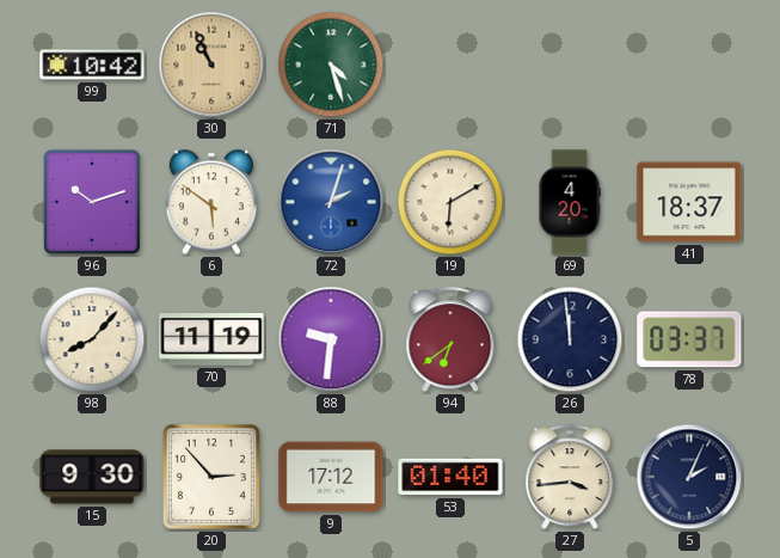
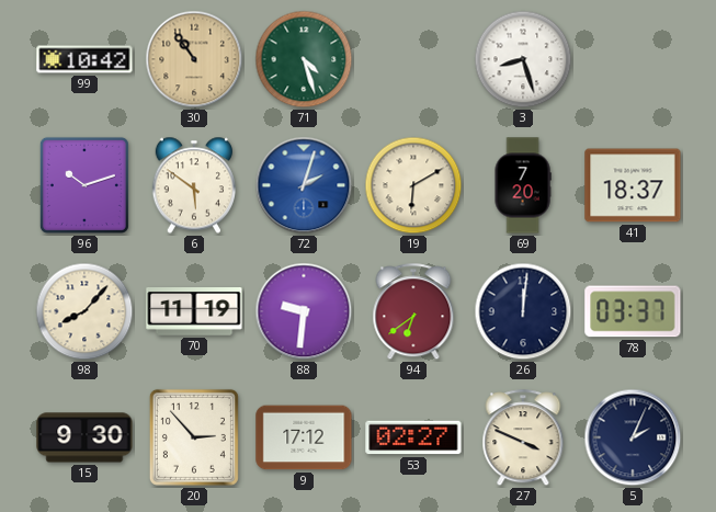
30: 10:56 -> 10:54
3: none -> 8:27
69: 4:20 -> 7:20
26: 11:59 -> 12:01
53: 01:40 -> 02:27
27: 3:44 -> 3:49
